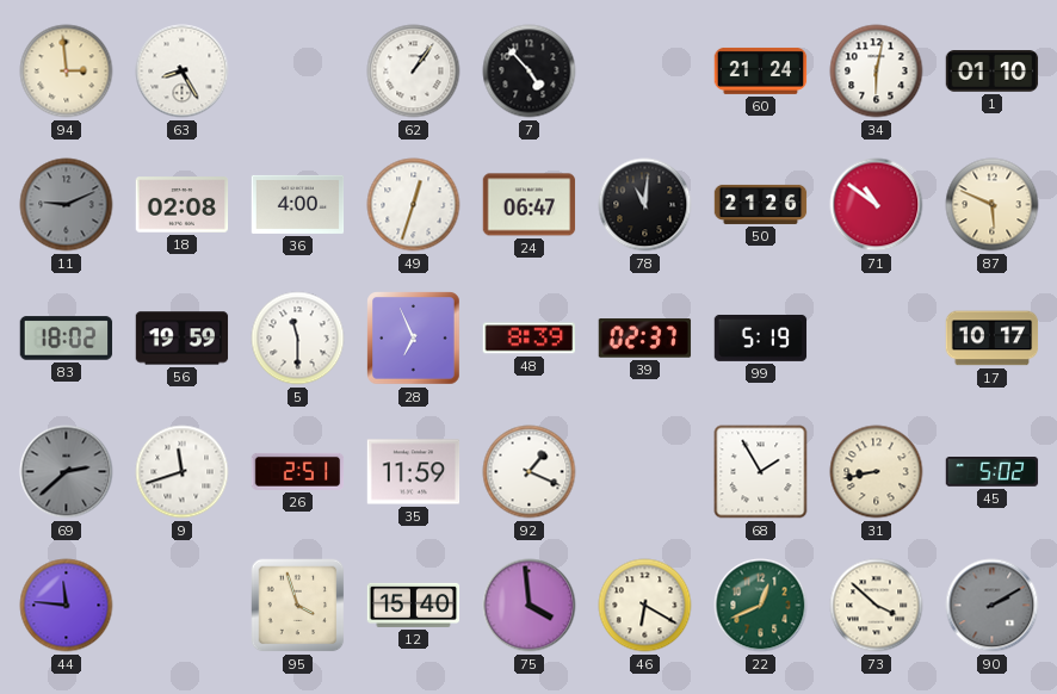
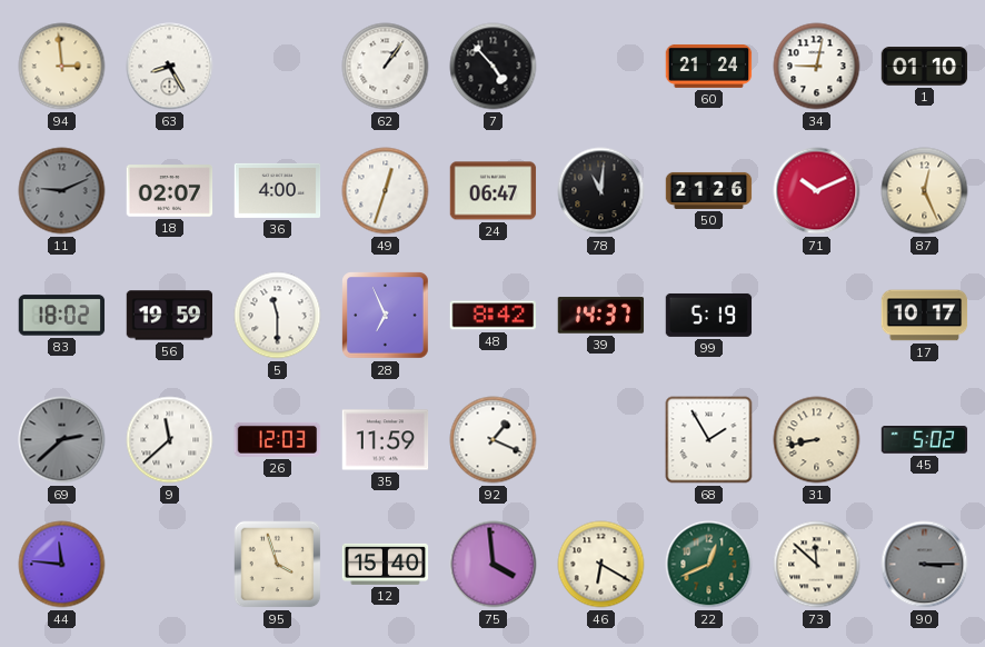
34: 6:02 -> 9:02
18: 02:08 -> 02:07
71: 10:51 -> 10:11
87: 5:49 -> 12:26
48: 8:39 -> 8:42
39: 02:37 -> 14:37
9: 11:42 -> 11:38
26: 2:51 -> 12:03
73: 3:52 -> 11:52
90: 2:10 -> 3:15
